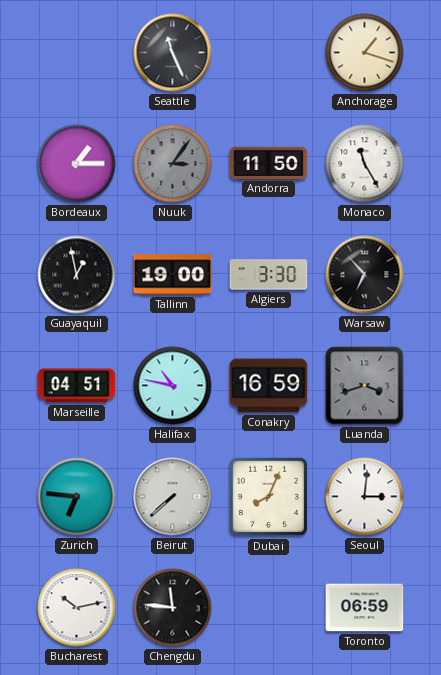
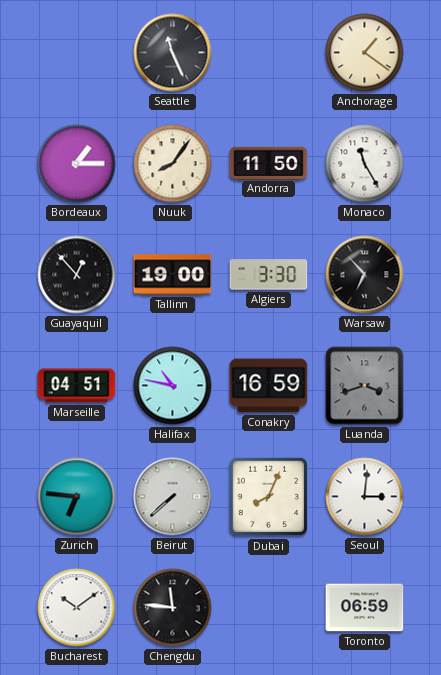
Anchorage: 1:18 -> 1:21
Nuuk: 3:06 -> 8:06
Nuuk dial: grey -> cream
Guayaquil: 12:58 -> 12:53
Bucharest: 10:13 -> 10:09
